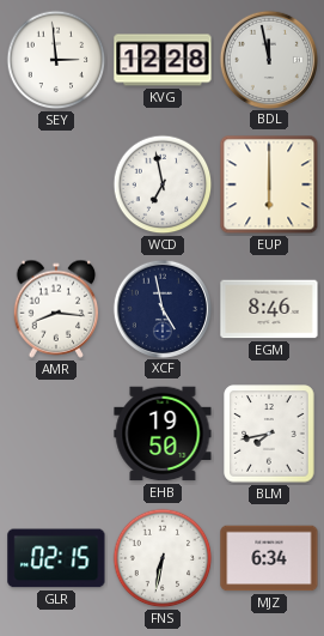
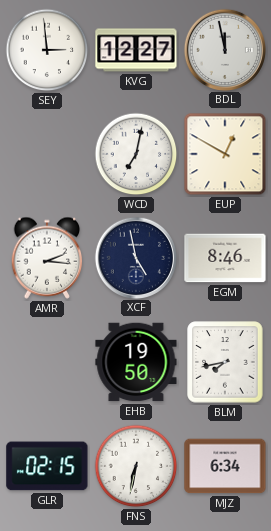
KVG: 12:28 -> 12:27
WCD: 6:58 -> 7:02
EUP: 6:00 -> 12:50
AMR: 8:16 -> 2:16
